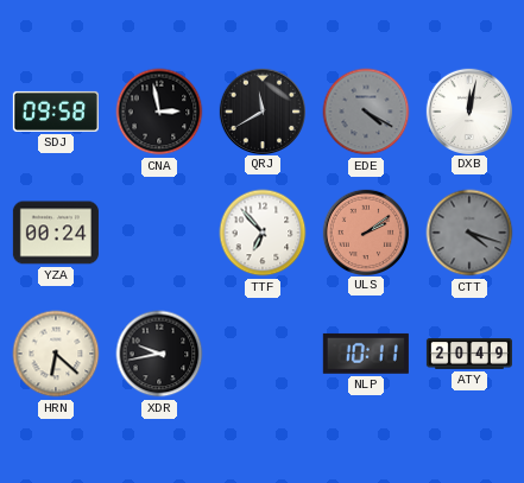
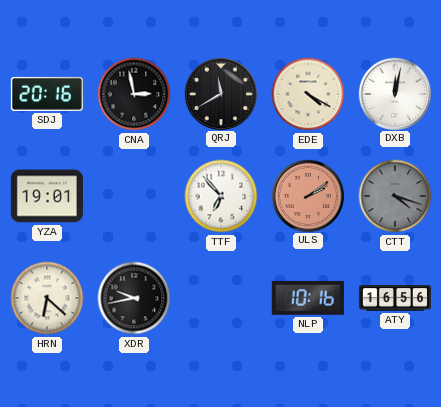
SDJ: 09:58 -> 20:16
EDE dial: grey -> cream
YZA: 00:24 -> 19:01
NLP: 10:11 -> 10:16
ATY: 20:49 -> 16:56
